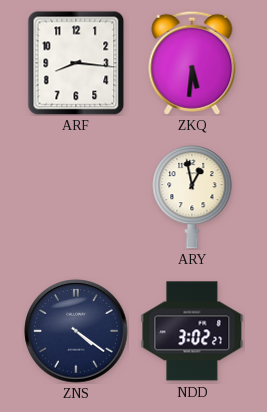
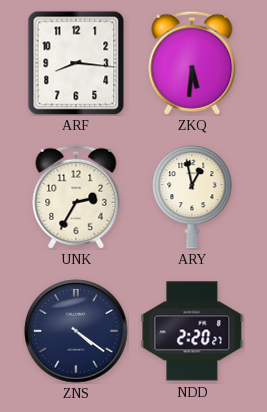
UNK: none -> 2:35
NDD: 3:02 -> 2:20
